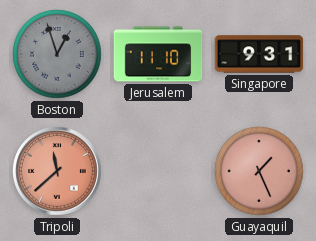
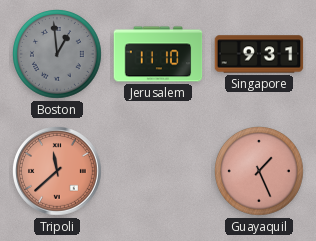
Boston: 12:57 -> 12:59
